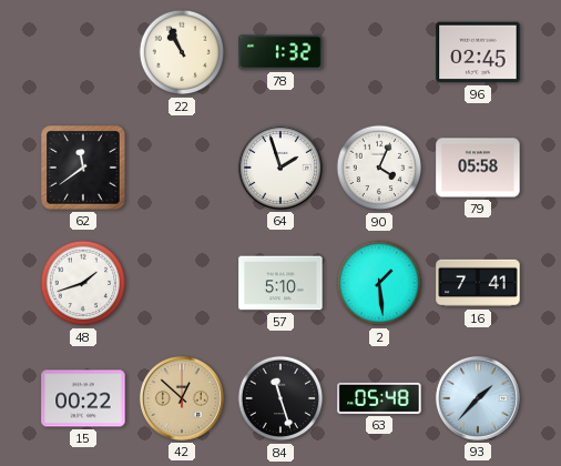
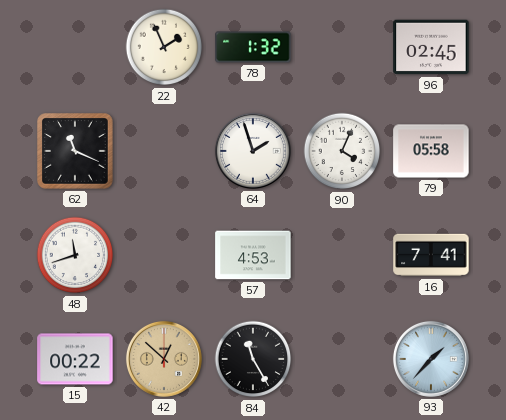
22: 10:56 -> 1:56
62: 11:39 -> 11:19
48: 1:42 -> 11:42
57: 5:10 -> 4:53
2: 1:29 -> none
84: 11:27 -> 11:25
63: 05:48 -> none
